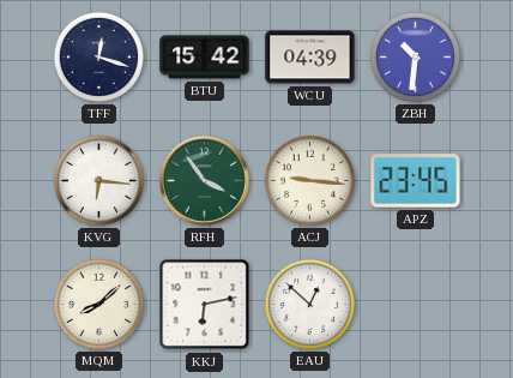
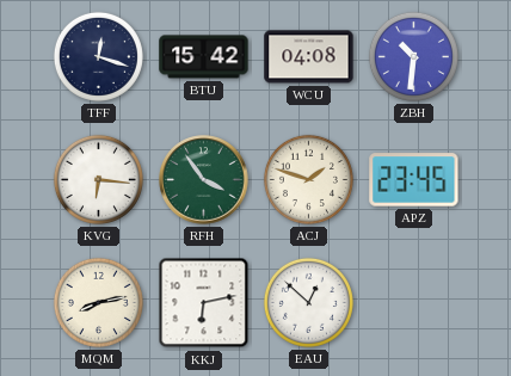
WCU: 04:39 -> 04:08
ACJ: 9:16 -> 1:48
MQM: 8:08 -> 8:13
